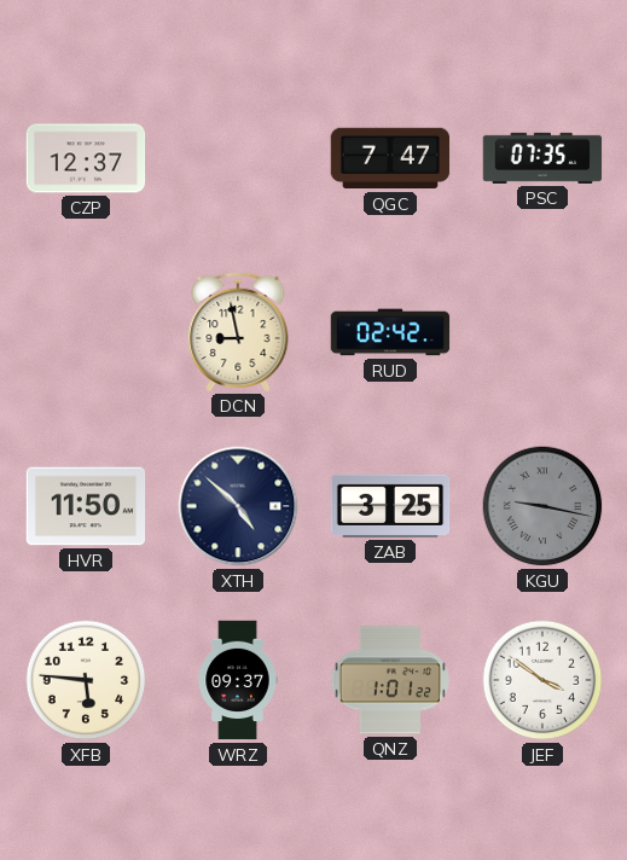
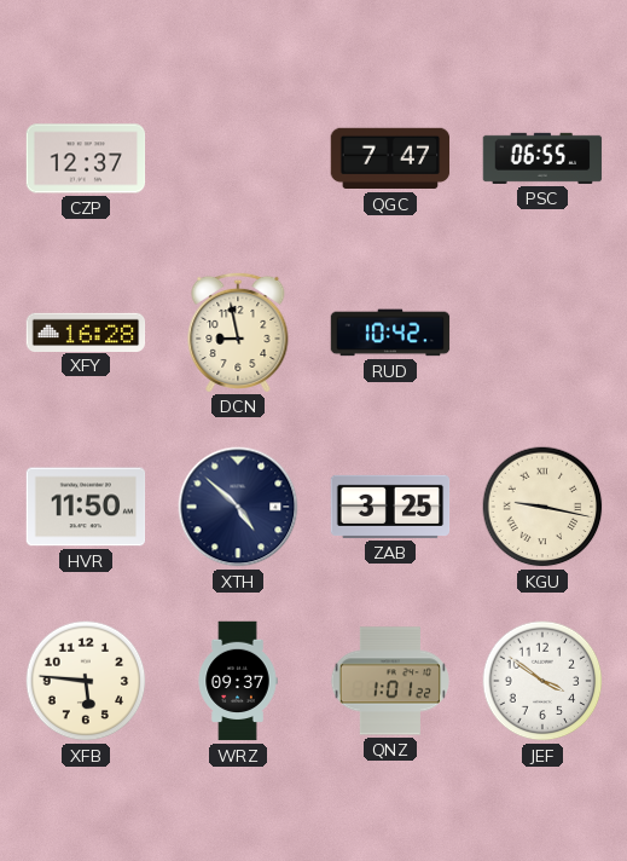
PSC: 07:35 -> 06:55
XFY: none -> 16:28
RUD: 02:42 -> 10:42
KGU dial: grey -> cream
